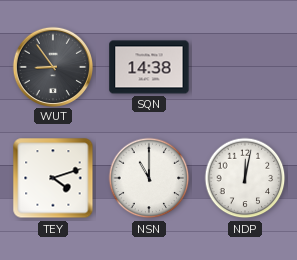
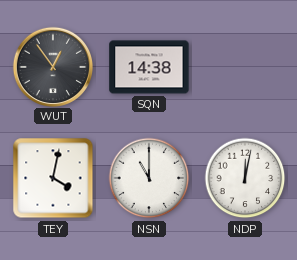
WUT: 8:54 -> 12:54
TEY: 4:12 -> 4:02
